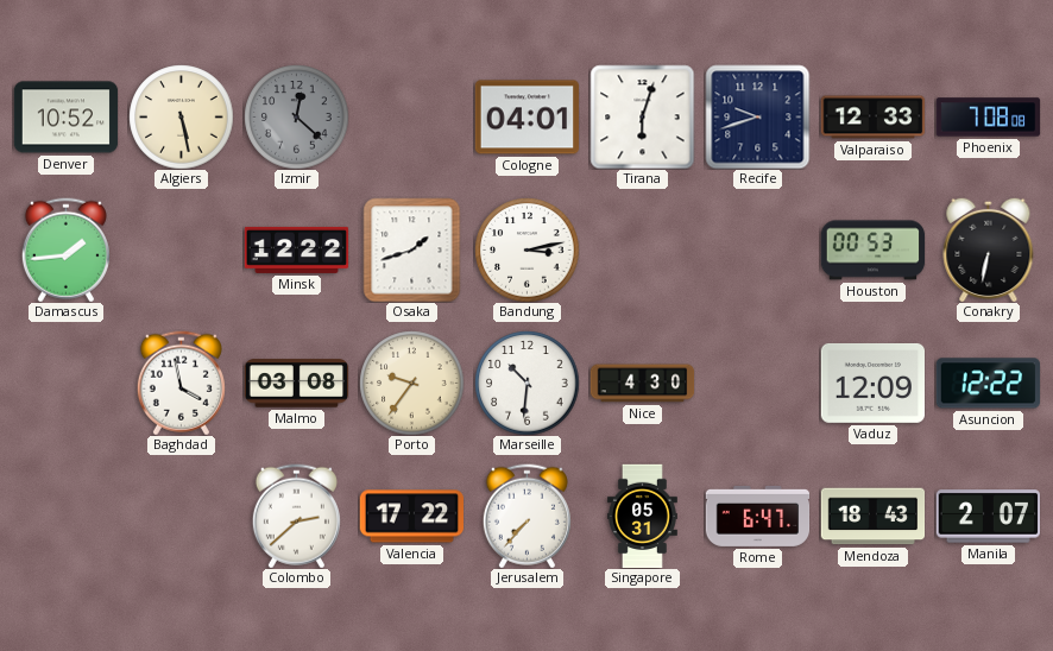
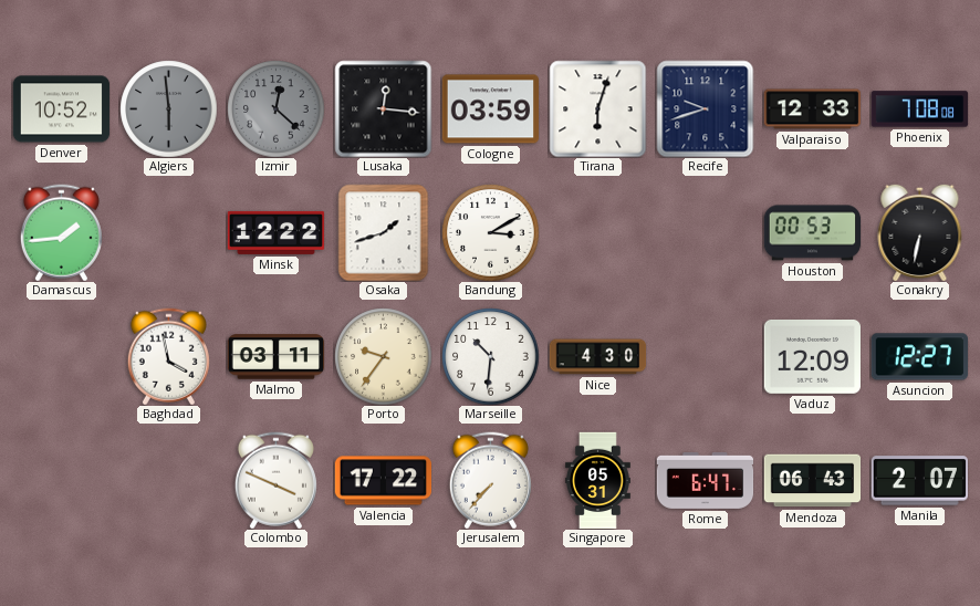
Algiers: 5:28 -> 5:59
Algiers dial: cream -> grey
Lusaka: none -> 12:16
Cologne: 04:01 -> 03:59
Bandung: 3:13 -> 3:10
Malmo: 03:08 -> 03:11
Asuncion: 12:22 -> 12:27
Colombo: 2:38 -> 3:49
Mendoza: 18:43 -> 06:43
